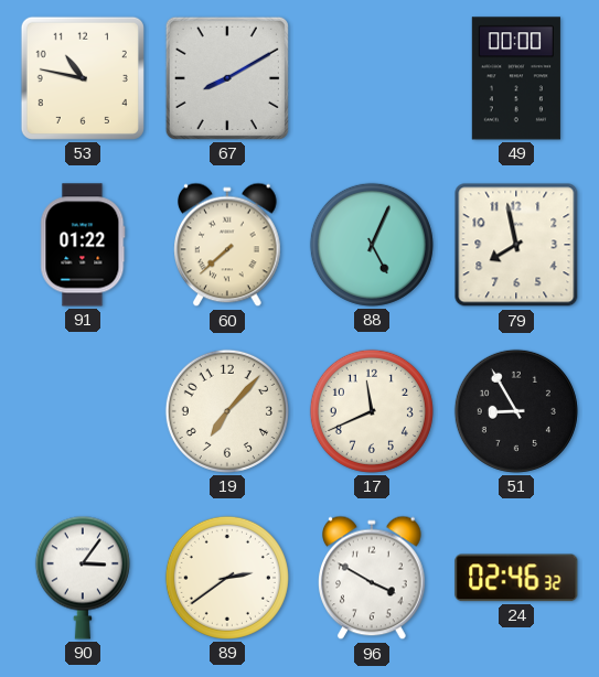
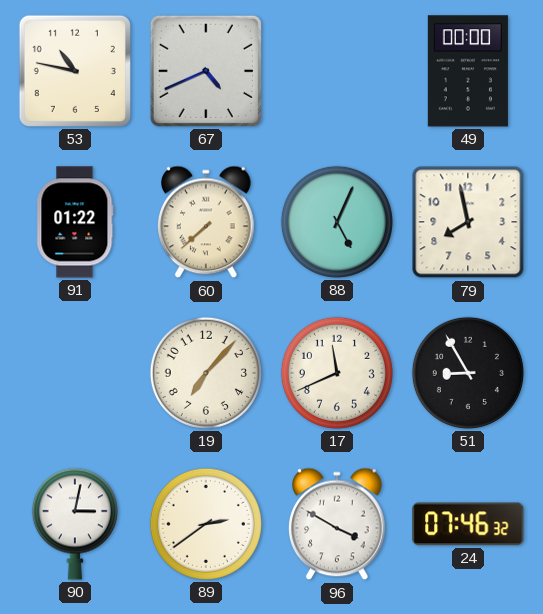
67: 8:10 -> 4:41
90: 3:06 -> 3:02
24: 02:46 -> 07:46
